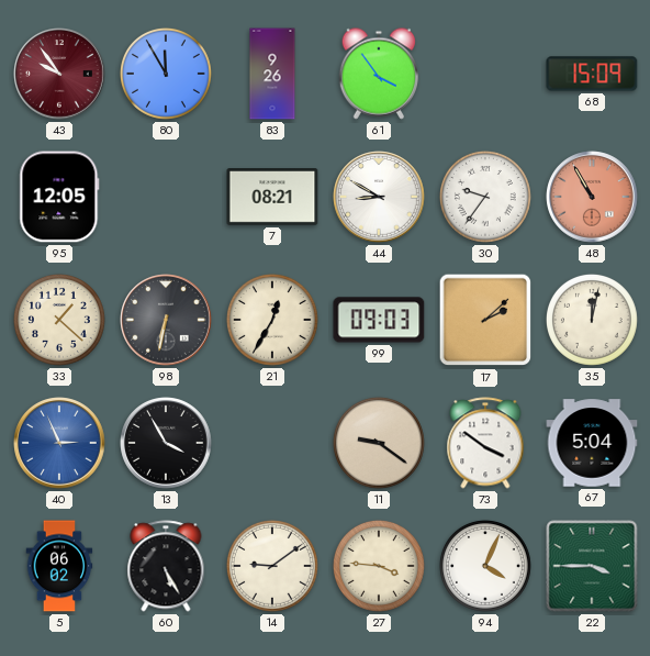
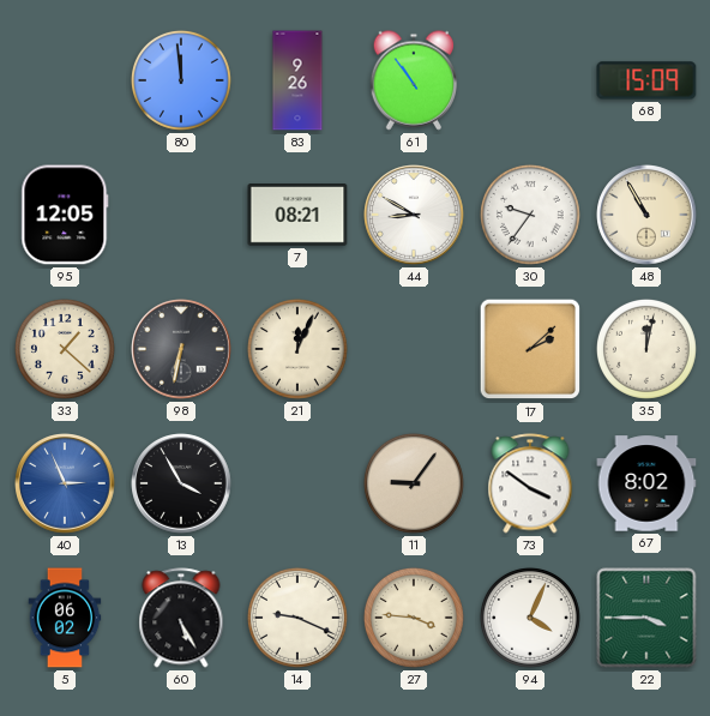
43: 9:54 -> none
80: 11:55 -> 11:59
61: 3:54 -> 10:54
48 dial: salmon -> cream
21: 12:35 -> 12:04
99: 09:03 -> none
11: 9:21 -> 9:06
67: 5:04 -> 8:02
14: 9:09 -> 9:19
